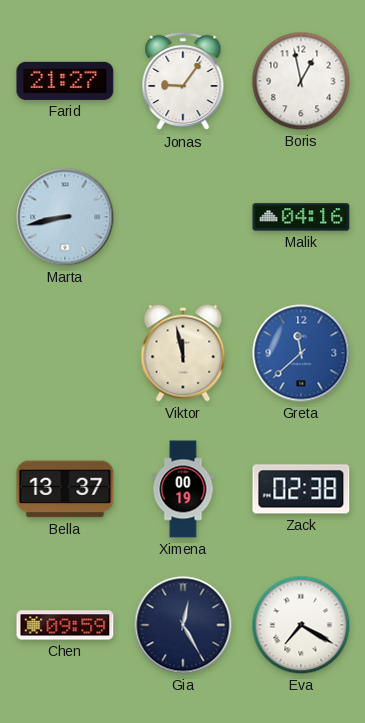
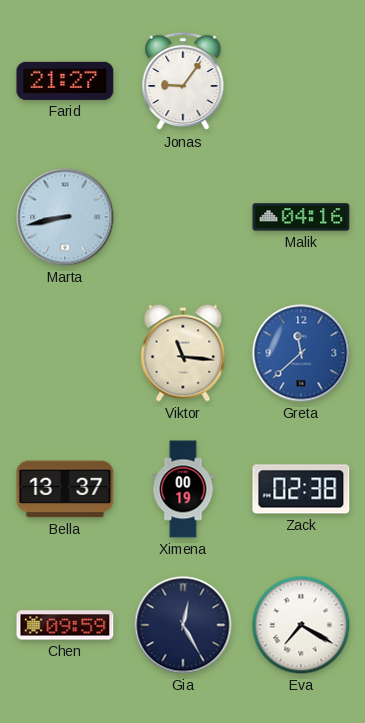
Boris: 12:58 -> none
Viktor: 11:58 -> 11:16
